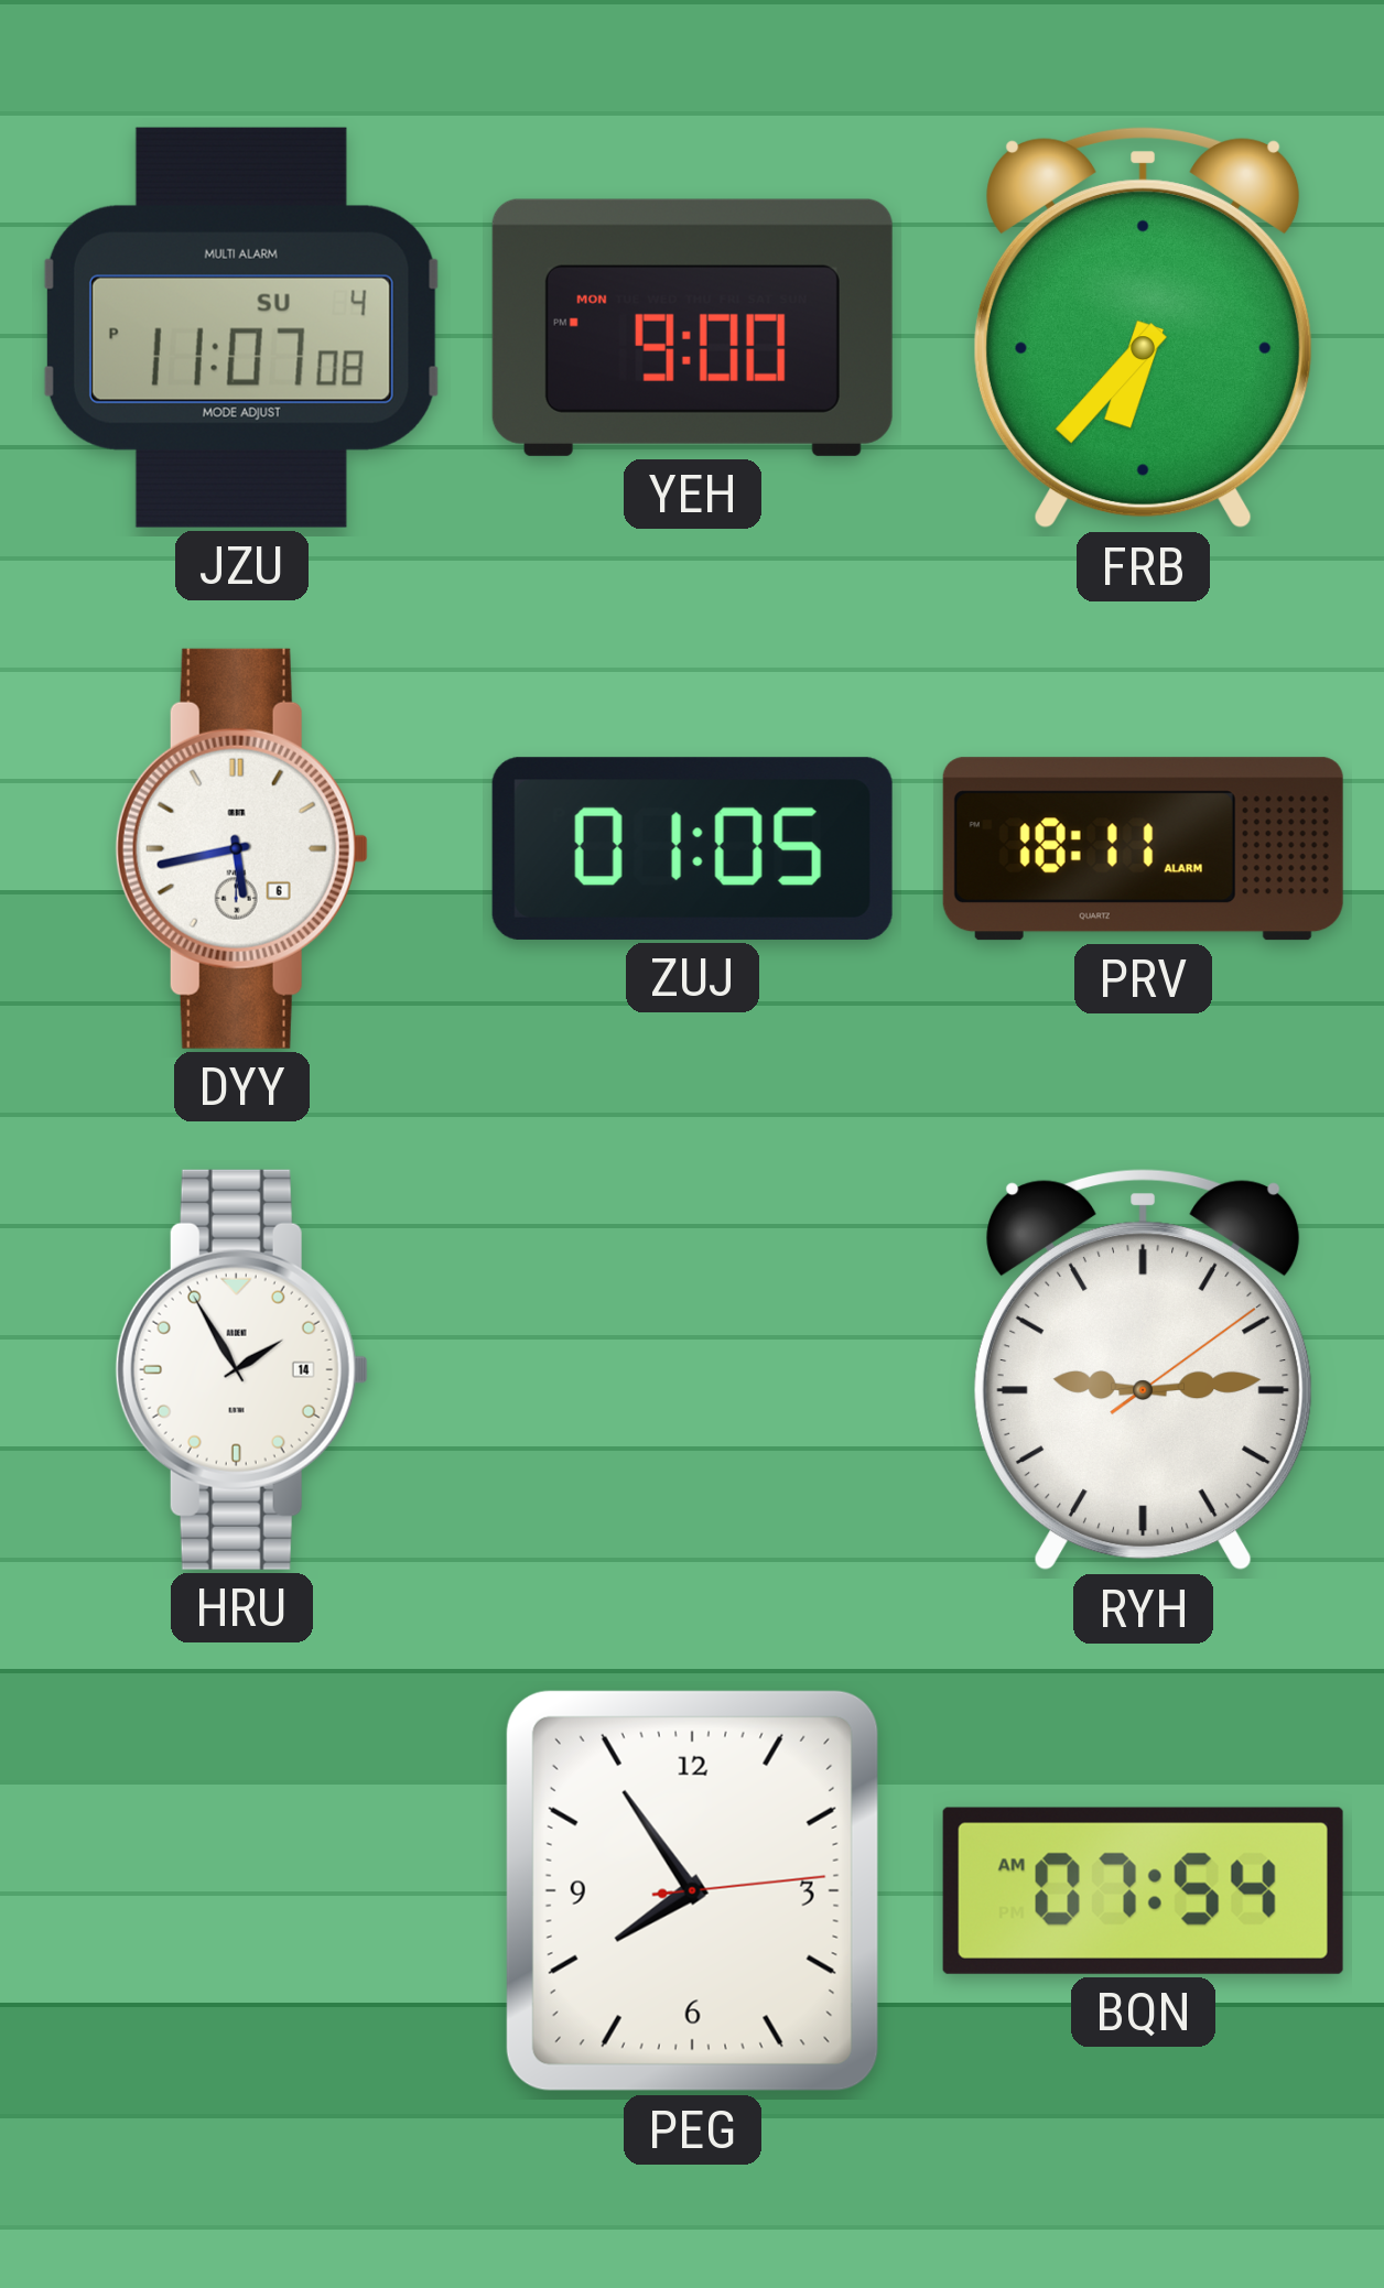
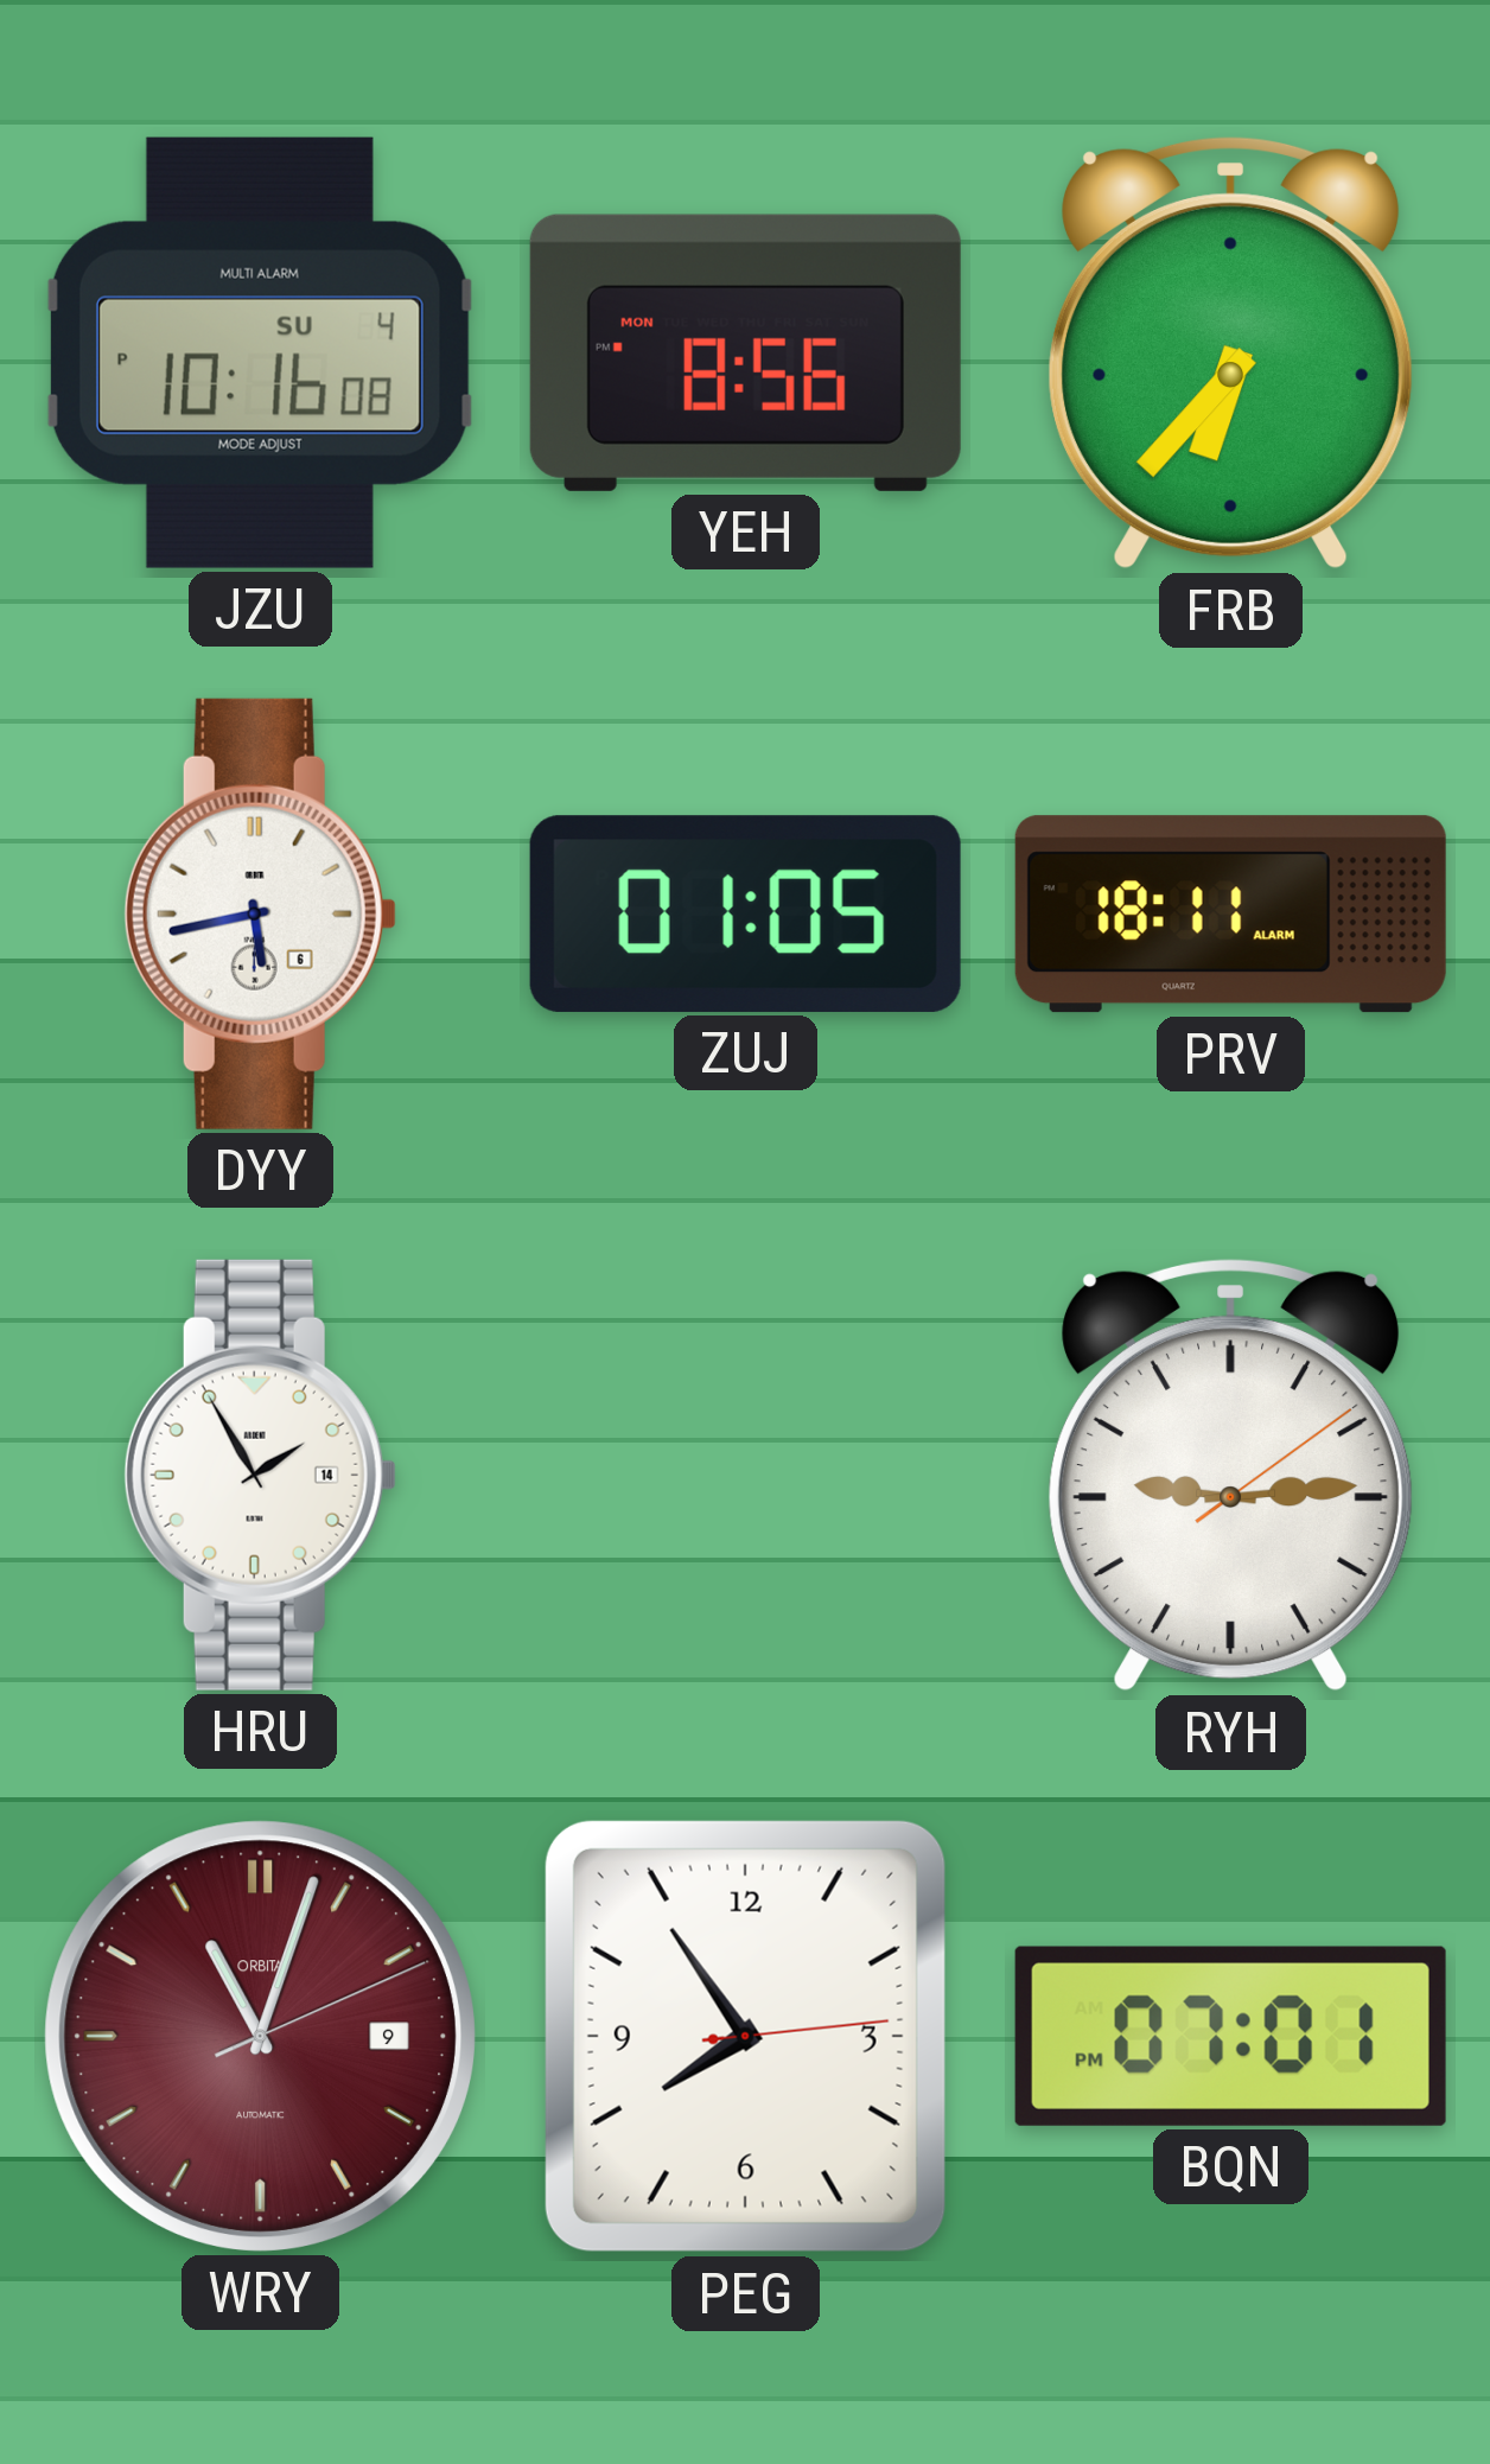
JZU: 11:07 -> 10:16
YEH: 9:00 -> 8:56
WRY: none -> 11:03
BQN: 07:54 -> 07:01
